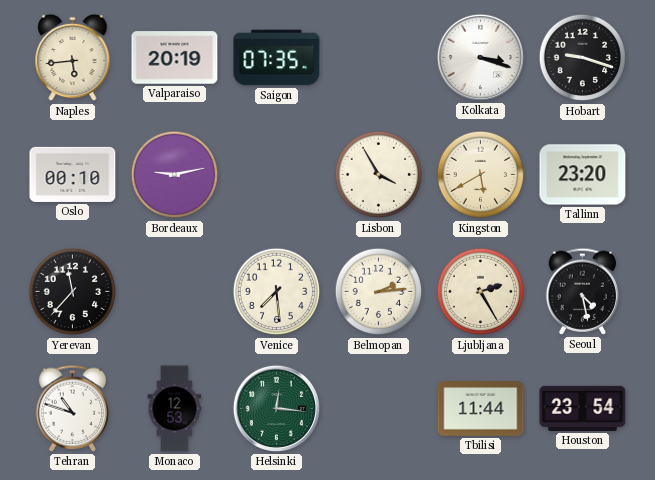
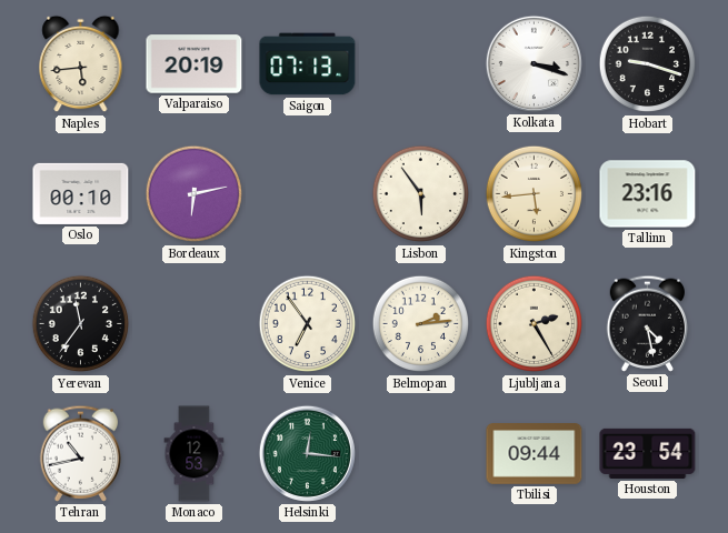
Saigon: 07:35 -> 07:13
Bordeaux: 9:13 -> 6:13
Lisbon: 3:55 -> 5:54
Kingston: 5:40 -> 5:44
Tallinn: 23:20 -> 23:16
Yerevan: 11:37 -> 11:36
Venice: 7:29 -> 6:54
Tehran: 10:48 -> 10:43
Tbilisi: 11:44 -> 09:44
